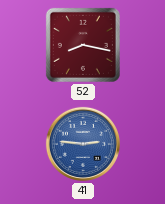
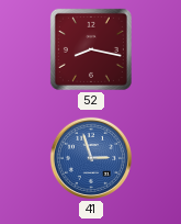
41: 2:46 -> 2:57
